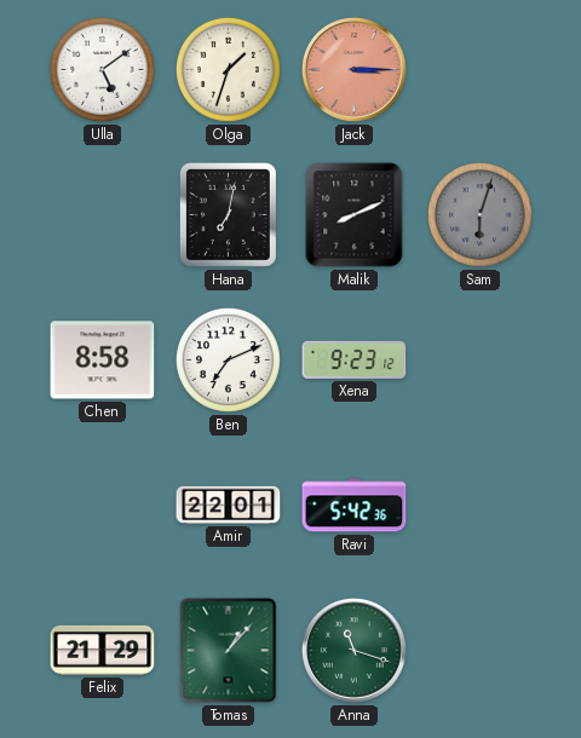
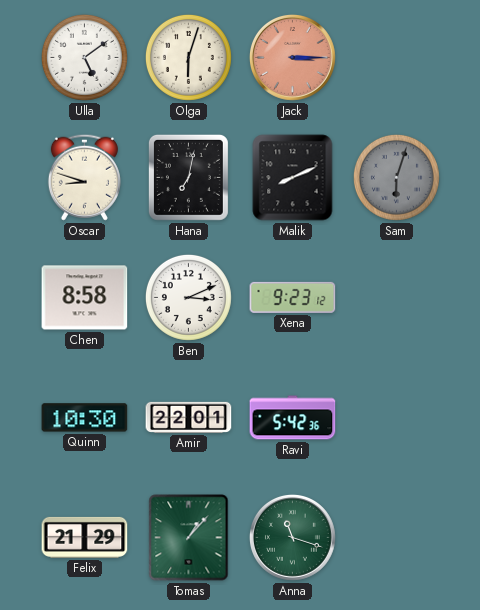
Olga: 1:33 -> 6:03
Oscar: none -> 8:48
Ben: 7:11 -> 3:11
Quinn: none -> 10:30
